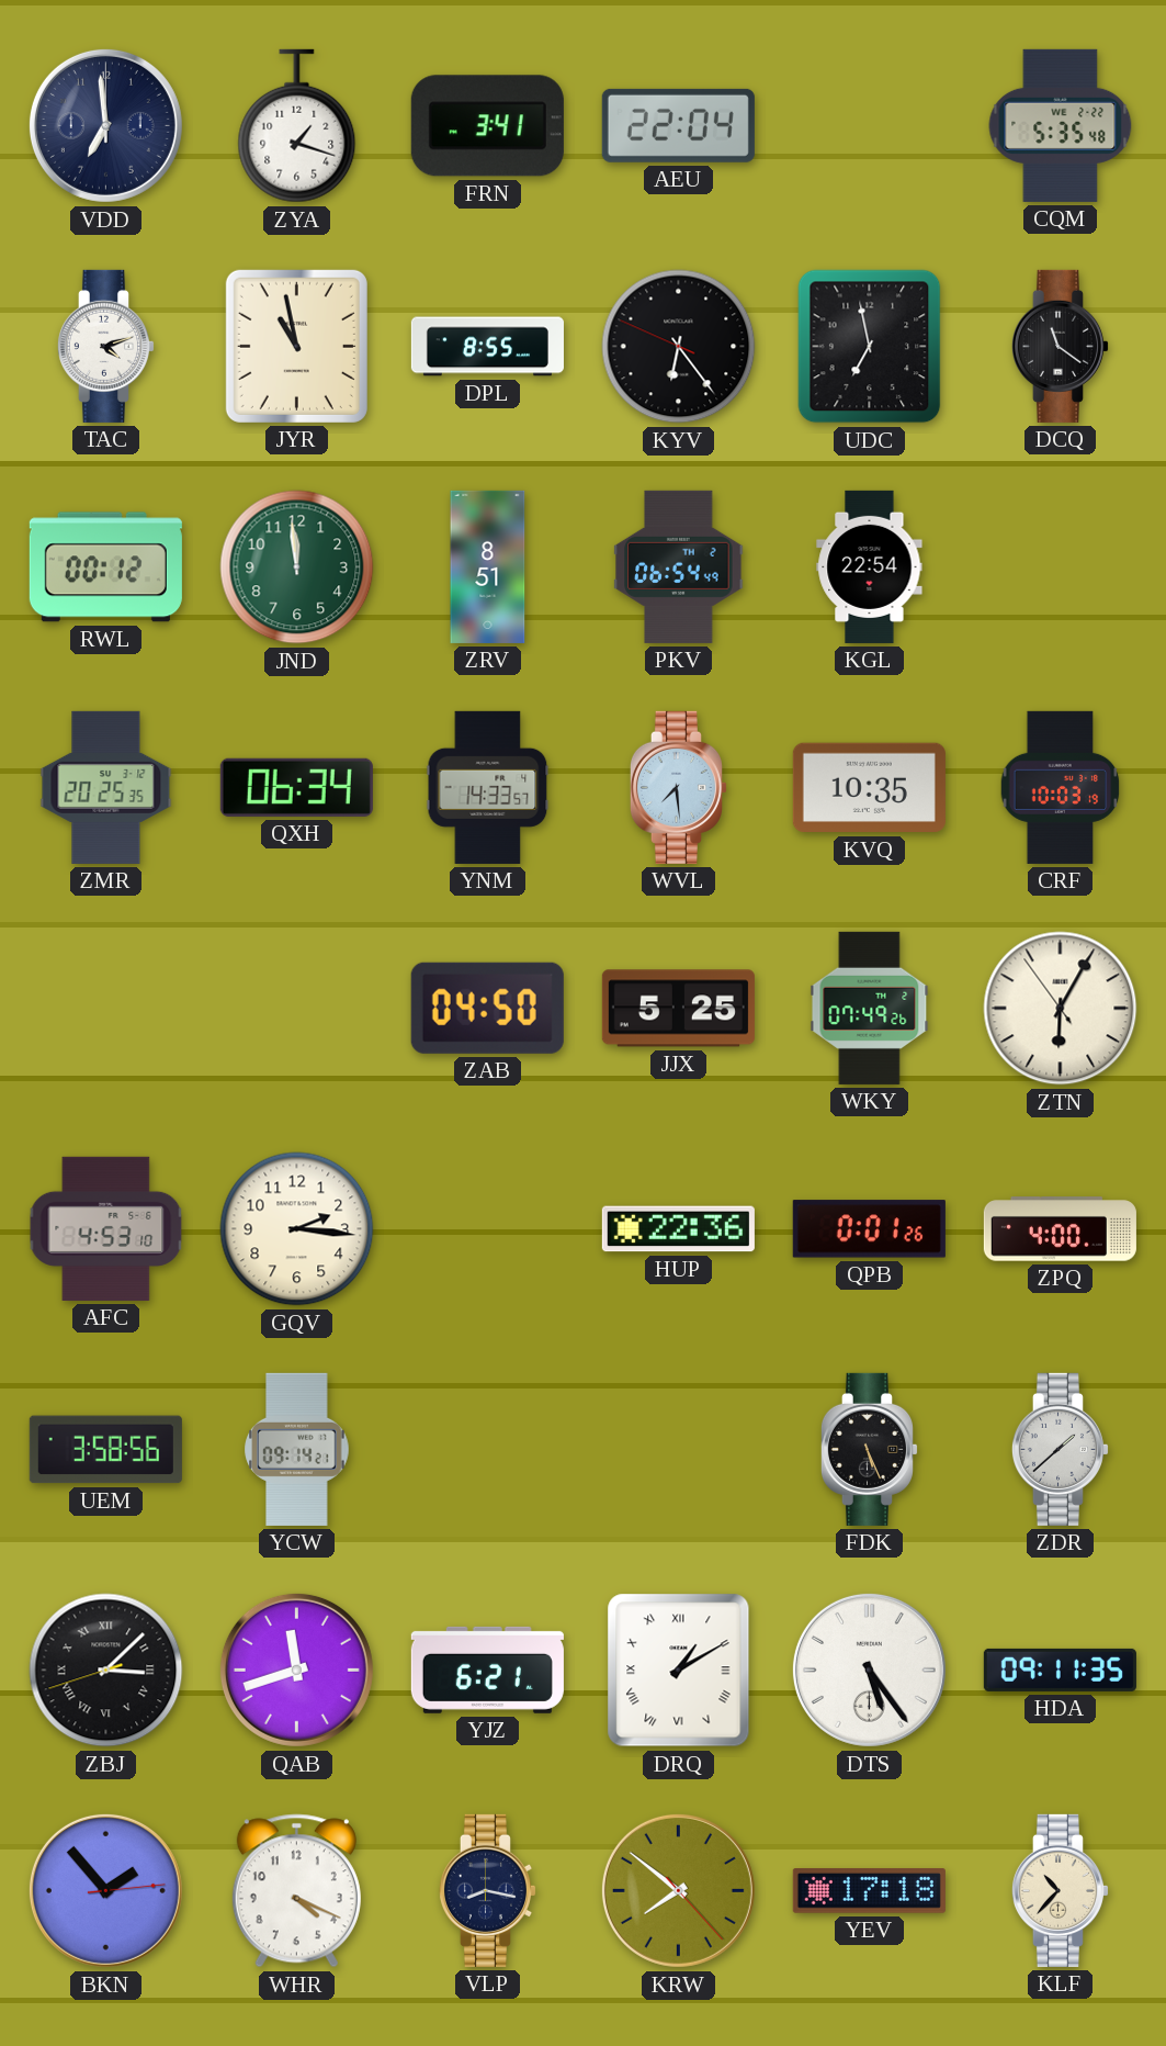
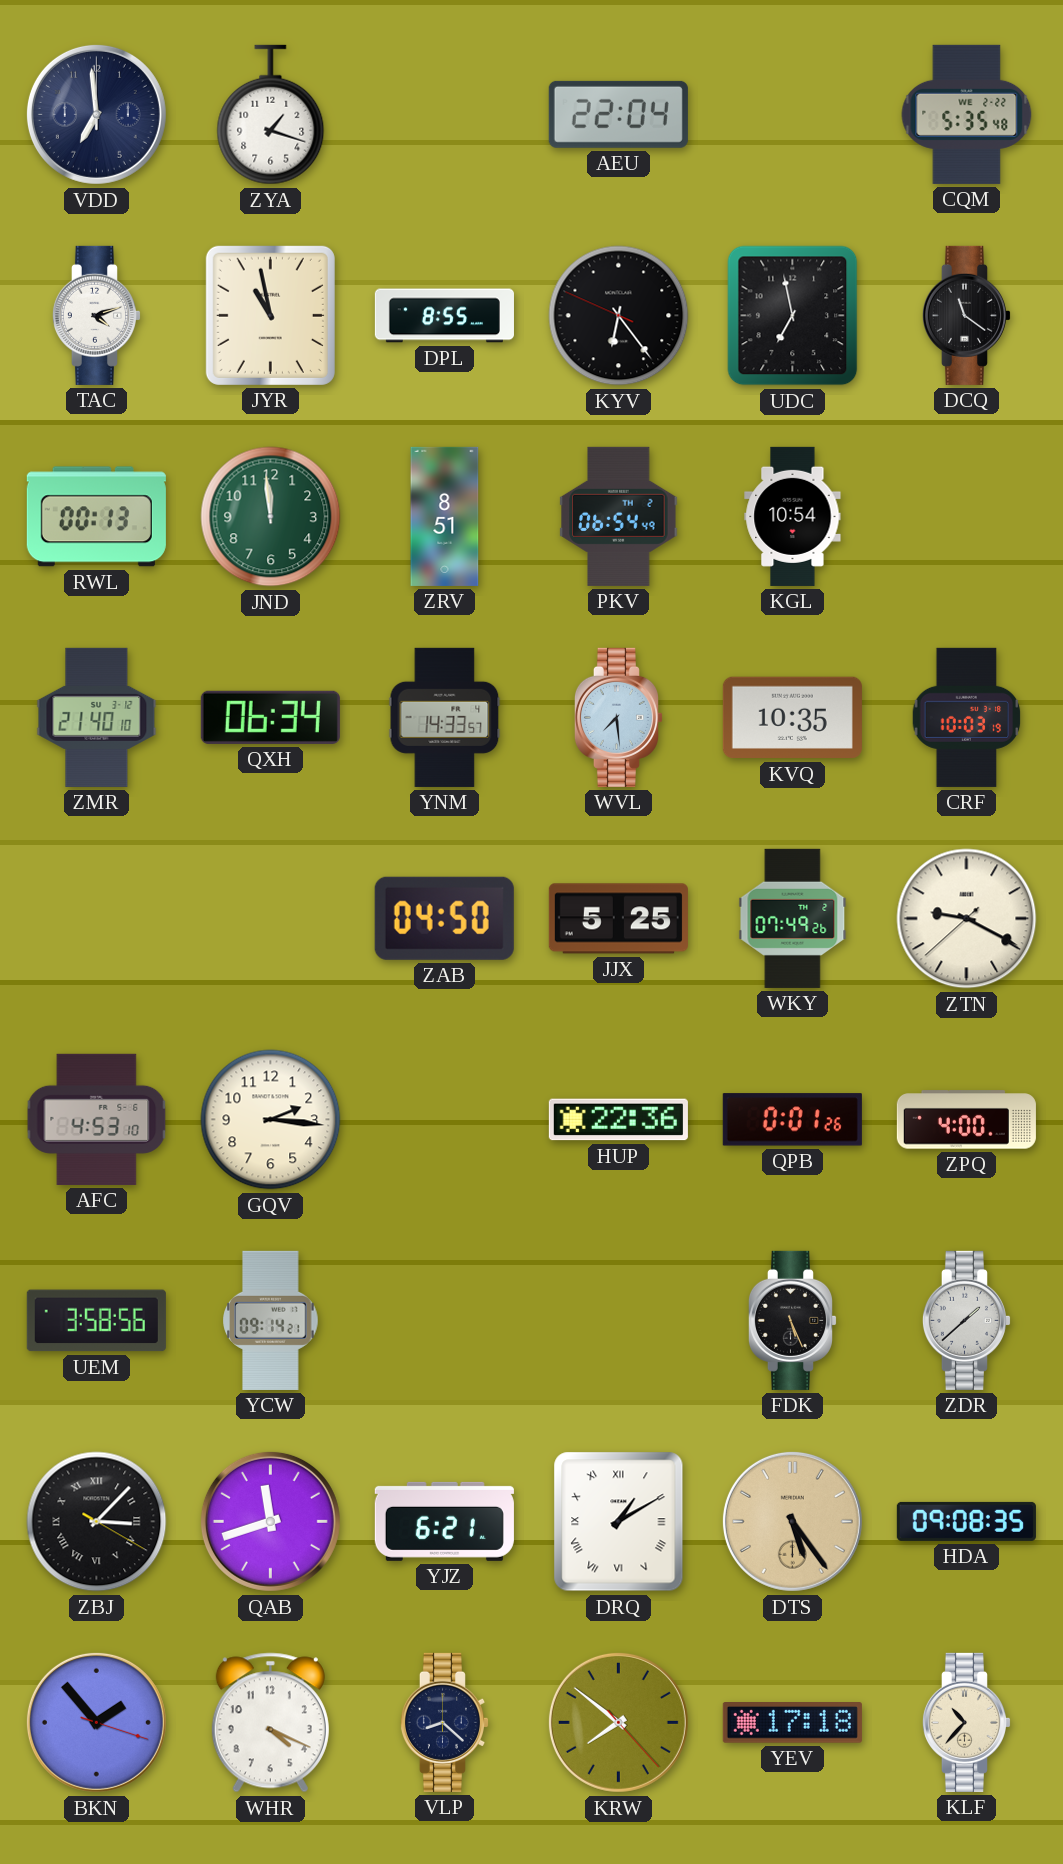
FRN: 3:41 -> none
RWL: 00:12 -> 00:13
KGL: 22:54 -> 10:54
ZMR: 20:25 -> 21:40
ZTN: 6:04 -> 9:19
ZBJ: 3:07:42 -> 3:07:20
DTS dial: white -> champagne
HDA: 09:11 -> 09:08
BKN: 1:53:14 -> 1:53:18
VLP: 8:17 -> 8:22
